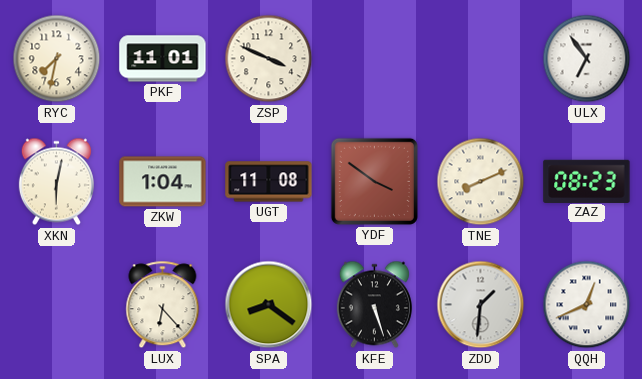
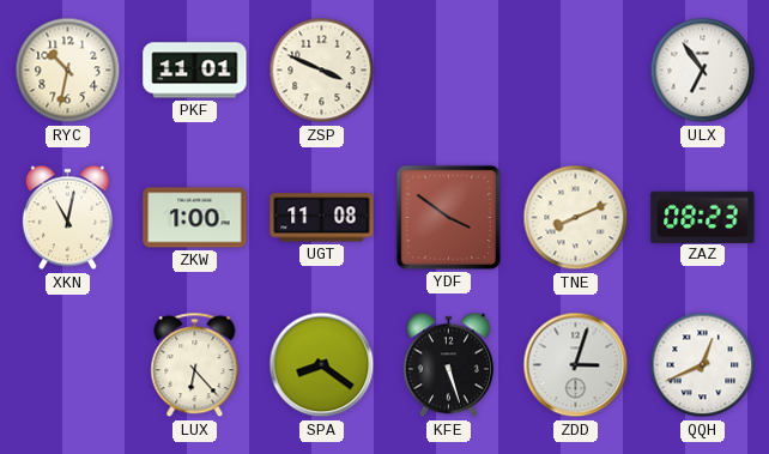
RYC: 7:32 -> 10:32
XKN: 6:02 -> 11:02
ZKW: 1:04 -> 1:00
ZDD: 1:31 -> 3:03
